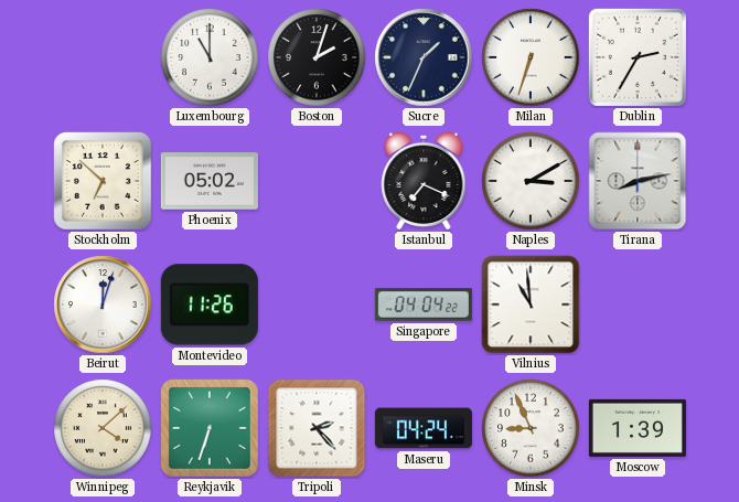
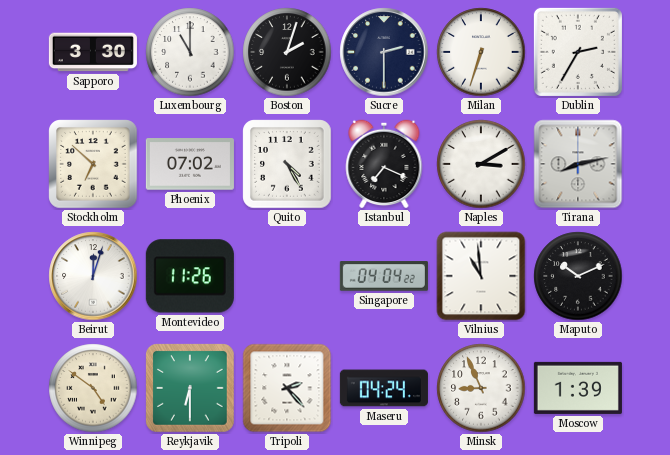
Sapporo: none -> 3:30
Sucre: 1:34 -> 2:30
Phoenix: 05:02 -> 07:02
Quito: none -> 4:25
Maputo: none -> 10:11
Winnipeg: 4:08 -> 4:51
Reykjavik: 6:33 -> 6:30
